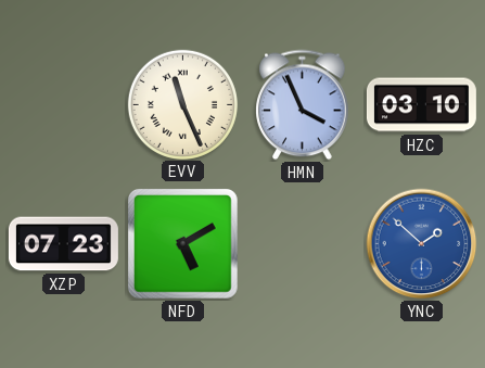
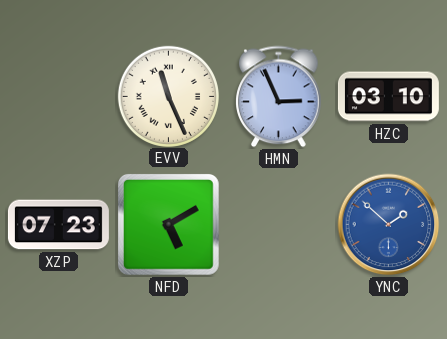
HMN: 3:56 -> 2:56
